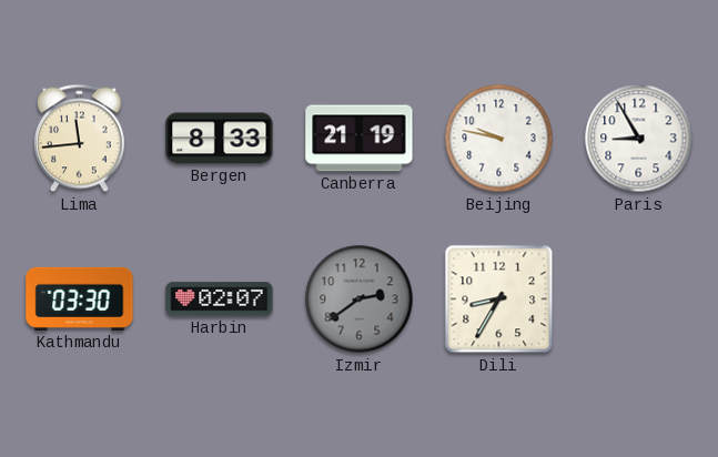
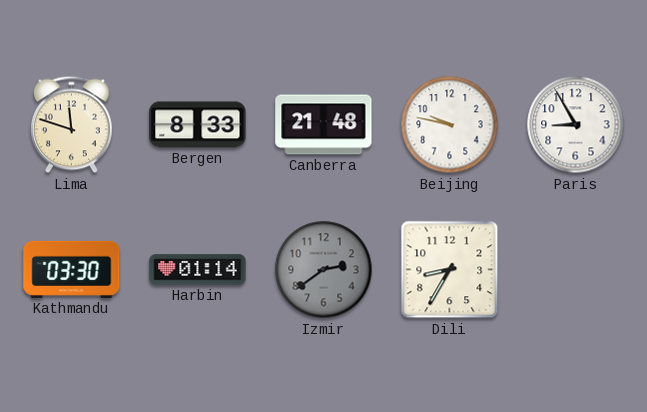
Lima: 11:44 -> 11:48
Canberra: 21:19 -> 21:48
Harbin: 02:07 -> 01:14
